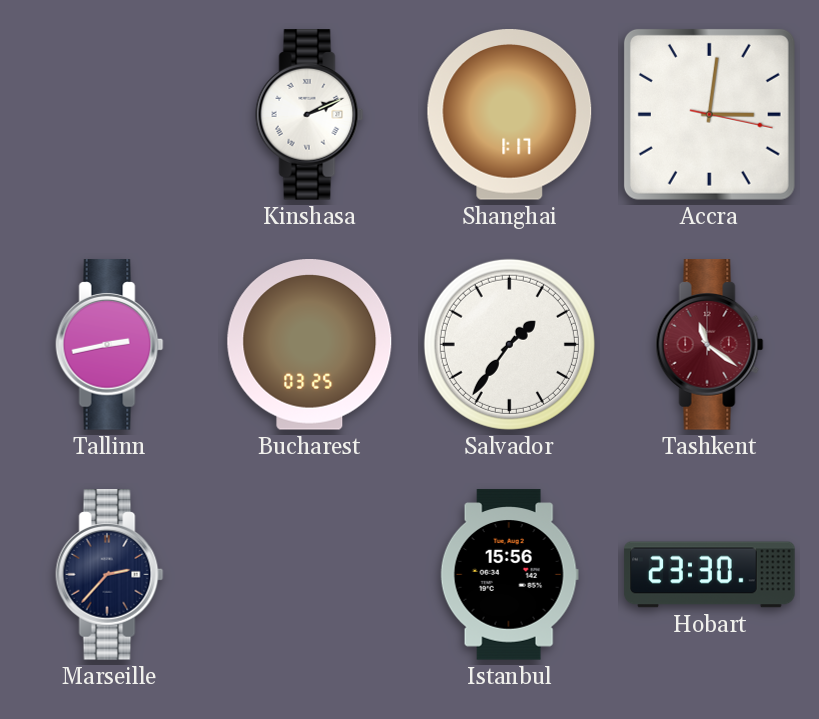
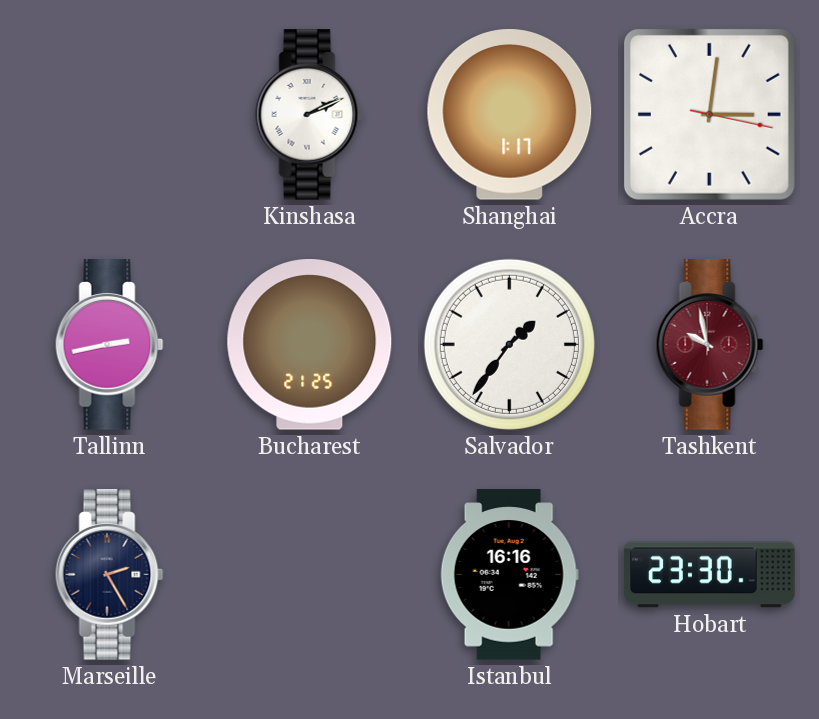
Bucharest: 03:25 -> 21:25
Tashkent: 11:21 -> 9:58
Marseille: 2:37 -> 2:25
Istanbul: 15:56 -> 16:16
